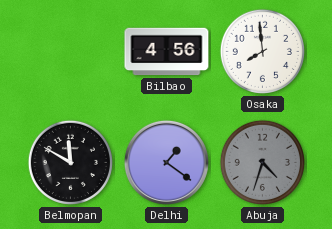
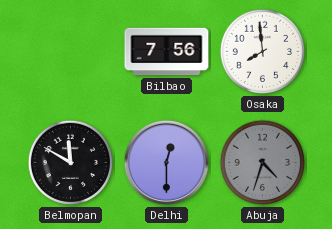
Bilbao: 4:56 -> 7:56
Delhi: 1:21 -> 12:30
